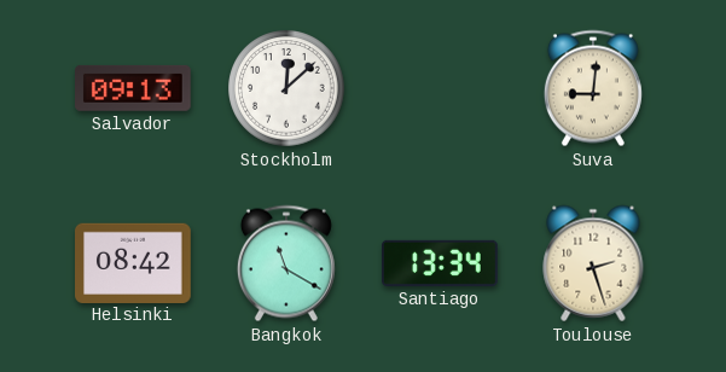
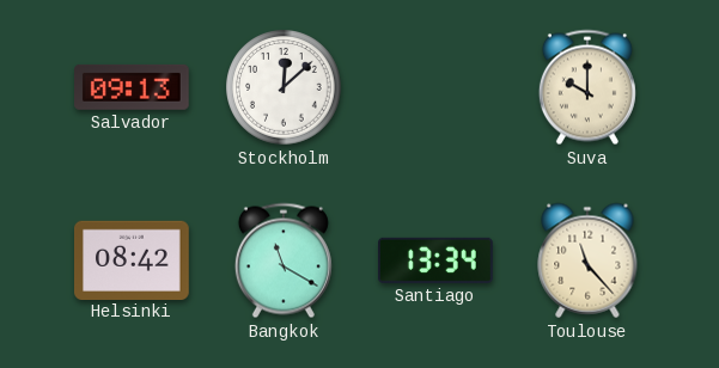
Suva: 9:01 -> 10:00
Toulouse: 2:27 -> 11:23
